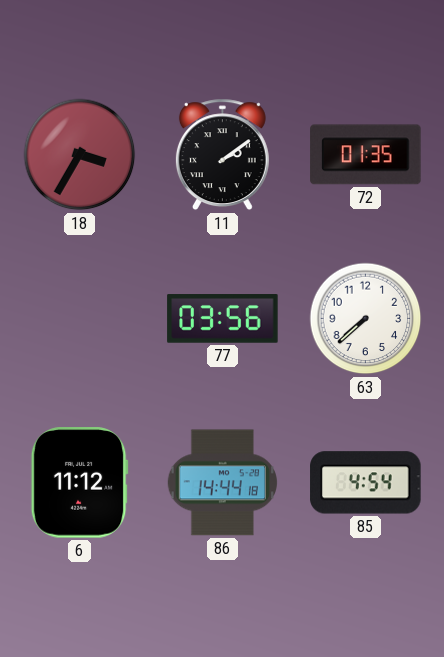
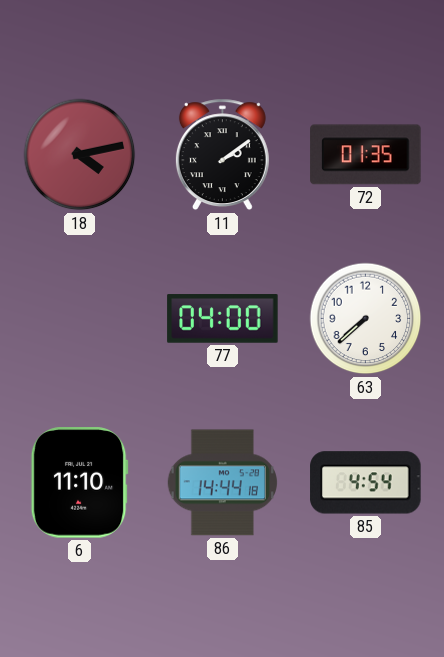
18: 3:35 -> 4:13
77: 03:56 -> 04:00
6: 11:12 -> 11:10
